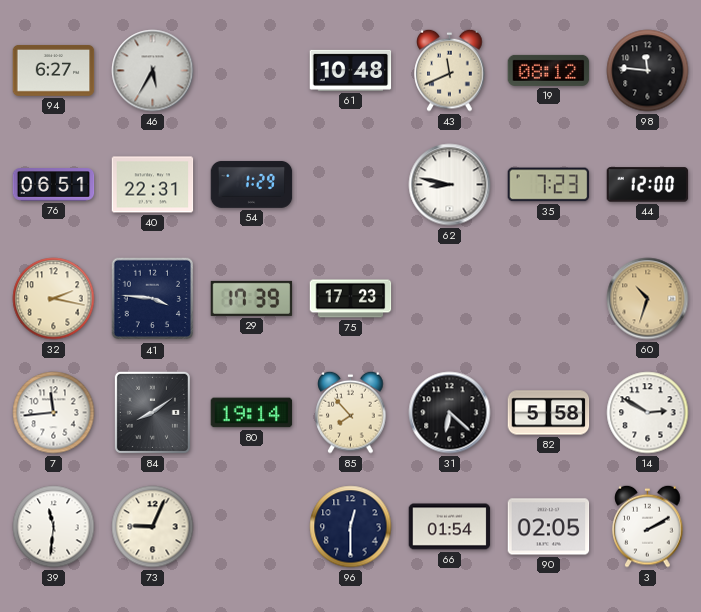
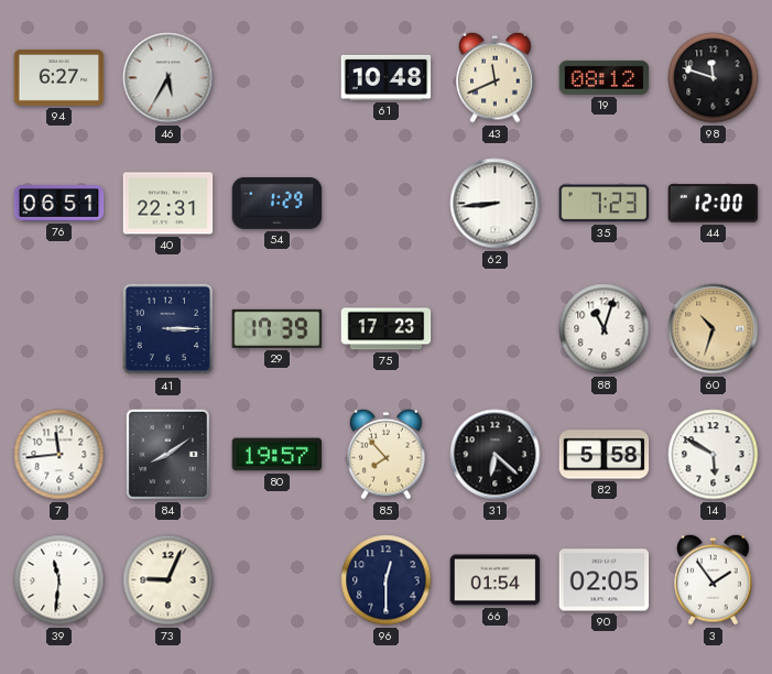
98: 11:46 -> 11:48
62: 8:47 -> 8:44
32: 2:17 -> none
41: 3:46 -> 3:15
88: none -> 11:03
80: 19:14 -> 19:57
14: 2:50 -> 5:50
3: 2:10 -> 1:54
